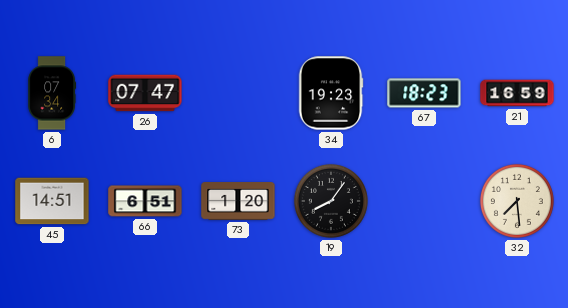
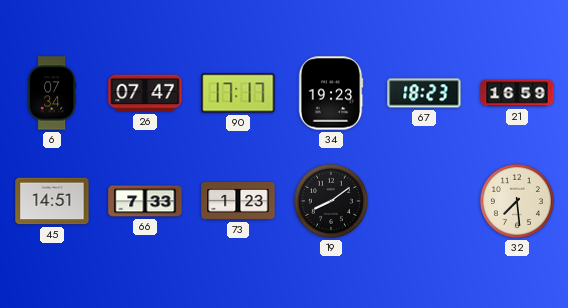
90: none -> 17:17
66: 6:51 -> 7:33
73: 1:20 -> 1:23
19: 8:06 -> 8:09
